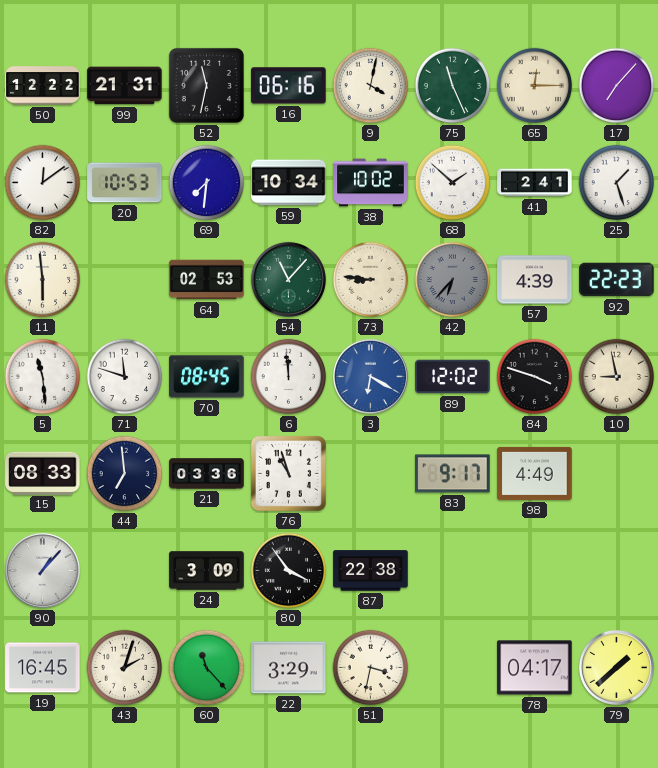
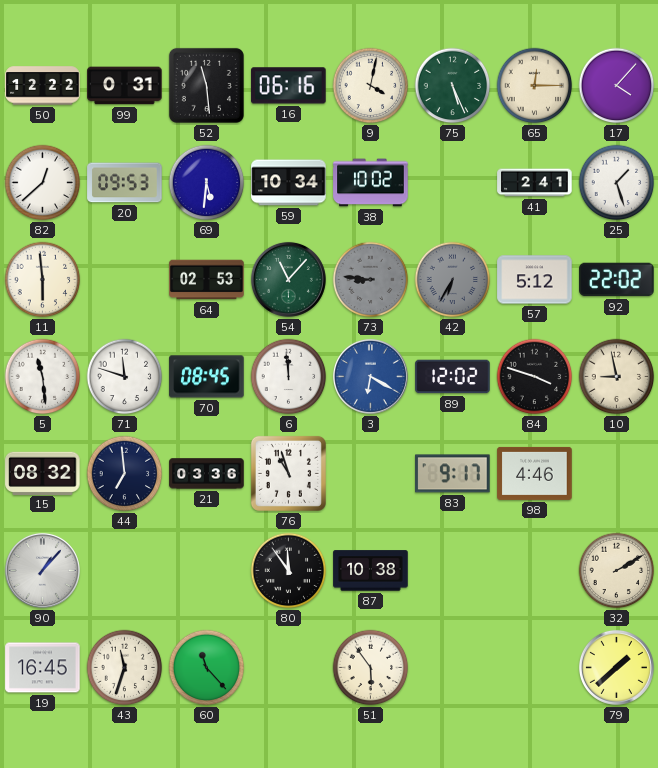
99: 21:31 -> 0:31
52: 11:32 -> 11:29
75: 11:26 -> 5:26
17: 7:07 -> 4:07
82: 12:09 -> 12:38
20: 10:53 -> 09:53
69: 7:31 -> 5:31
68: 1:52 -> none
73 dial: cream -> grey
42: 6:37 -> 6:35
57: 4:39 -> 5:12
92: 22:23 -> 22:02
15: 08:33 -> 08:32
98: 4:49 -> 4:46
24: 3:09 -> none
80: 3:54 -> 11:54
87: 22:38 -> 10:38
32: none -> 2:10
43: 2:03 -> 11:33
22: 3:29 -> none
51: 3:32 -> 5:54
78: 04:17 -> none
